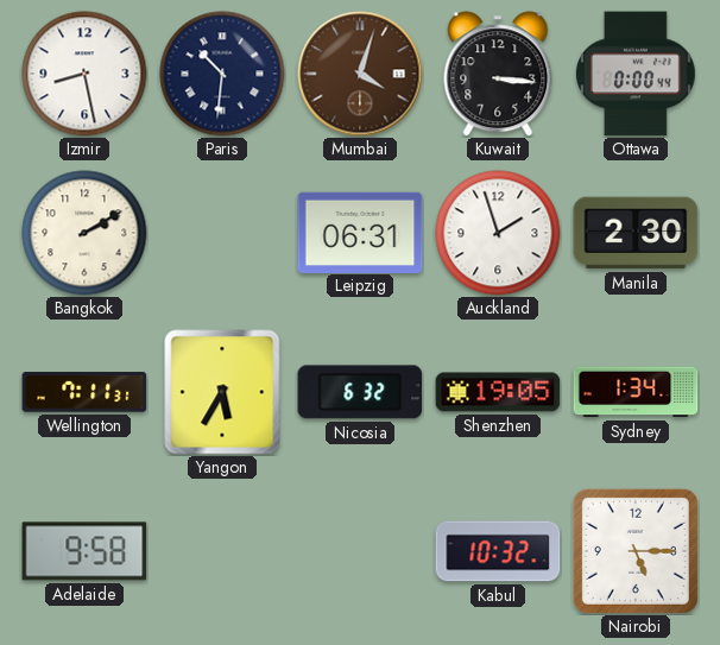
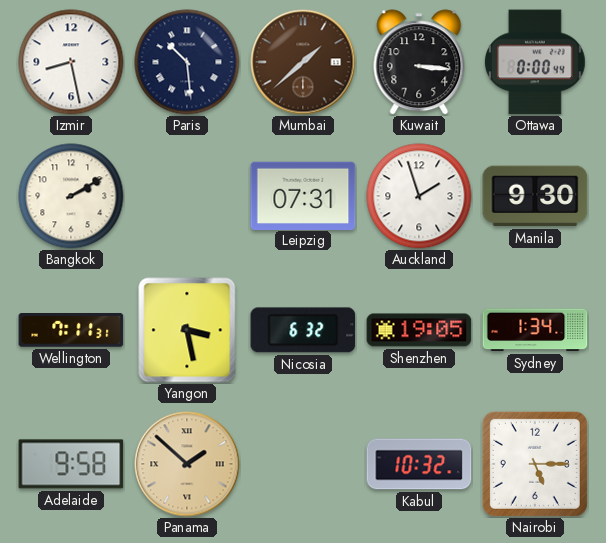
Paris: 10:31 -> 10:29
Mumbai: 4:03 -> 1:38
Leipzig: 06:31 -> 07:31
Manila: 2:30 -> 9:30
Yangon: 5:35 -> 3:28
Panama: none -> 1:52
